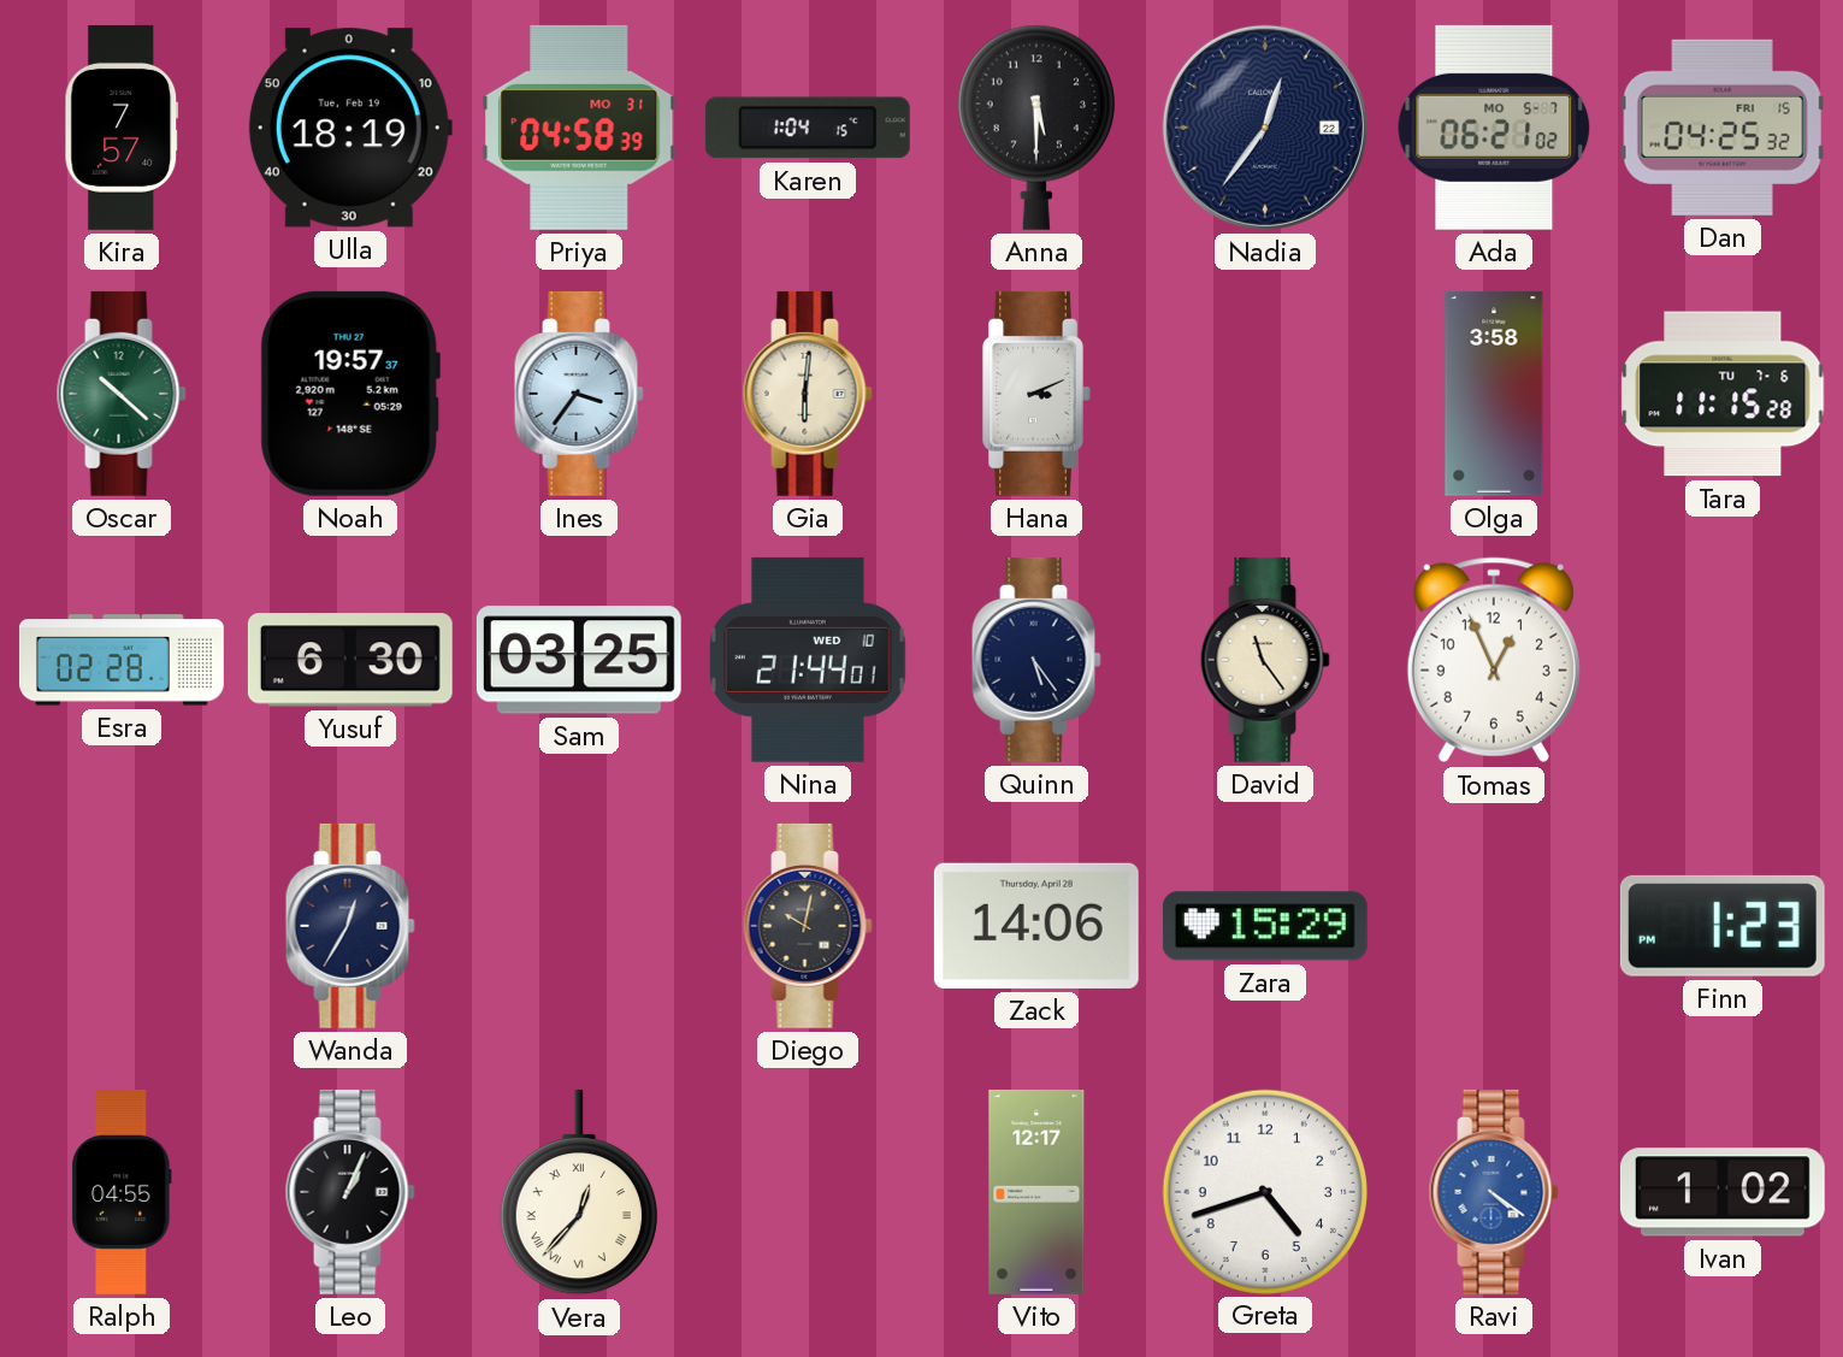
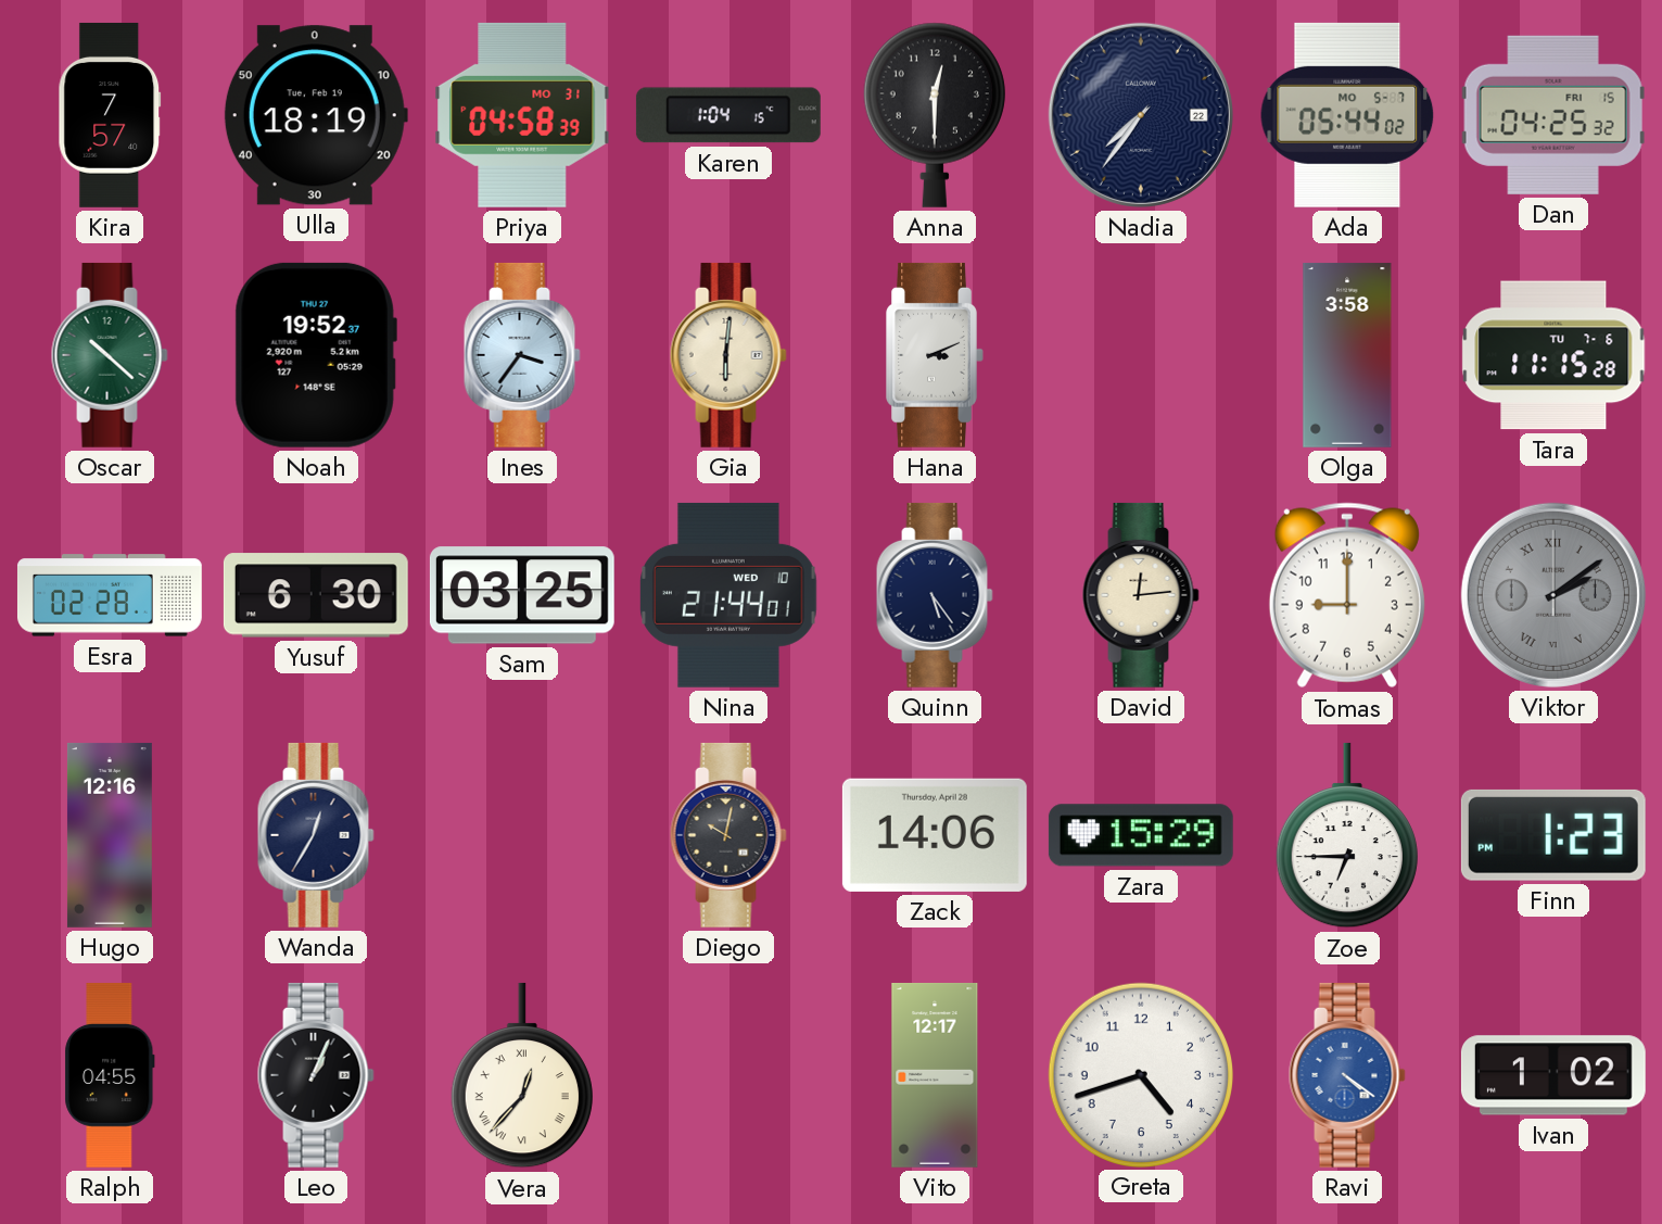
Anna: 5:30 -> 12:30
Nadia: 12:36 -> 7:36
Ada: 06:21 -> 05:44
Noah: 19:57 -> 19:52
David: 11:24 -> 12:14
Tomas: 12:56 -> 9:00
Viktor: none -> 2:09
Hugo: none -> 12:16
Zoe: none -> 6:45
